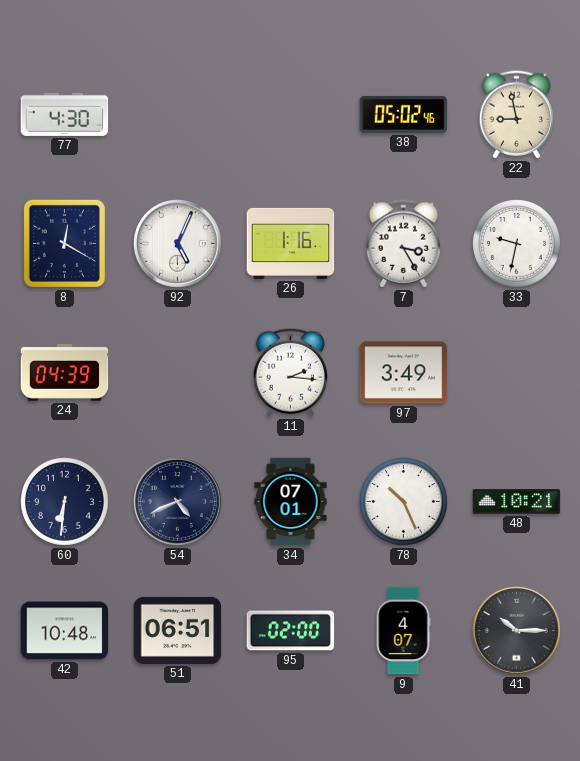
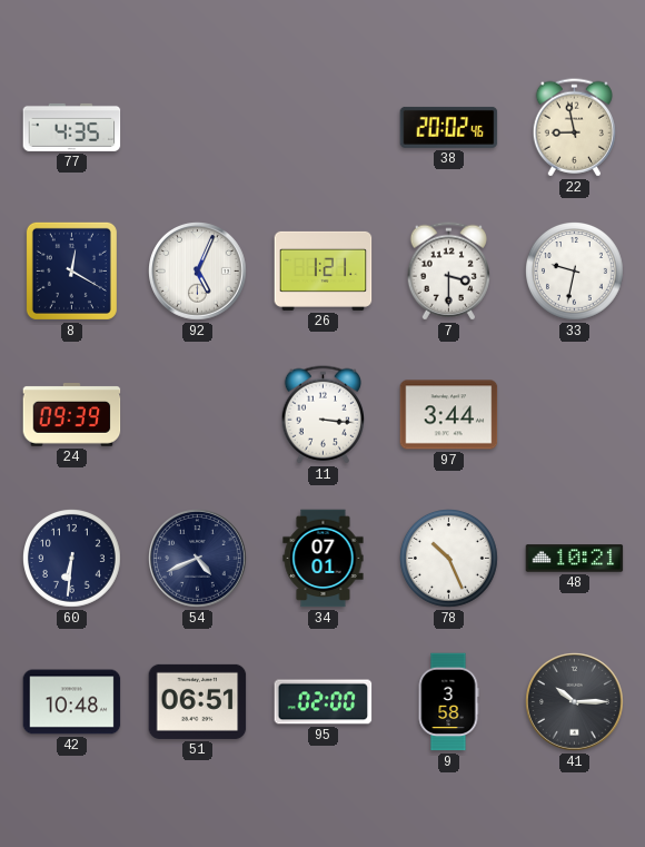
77: 4:30 -> 4:35
38: 05:02 -> 20:02
26: 1:16 -> 1:21
7: 3:25 -> 3:30
24: 04:39 -> 09:39
11: 2:16 -> 3:16
97: 3:49 -> 3:44
9: 4:07 -> 3:58
